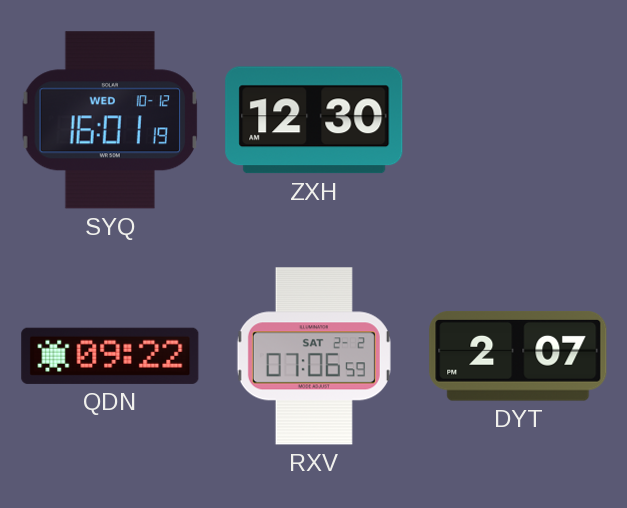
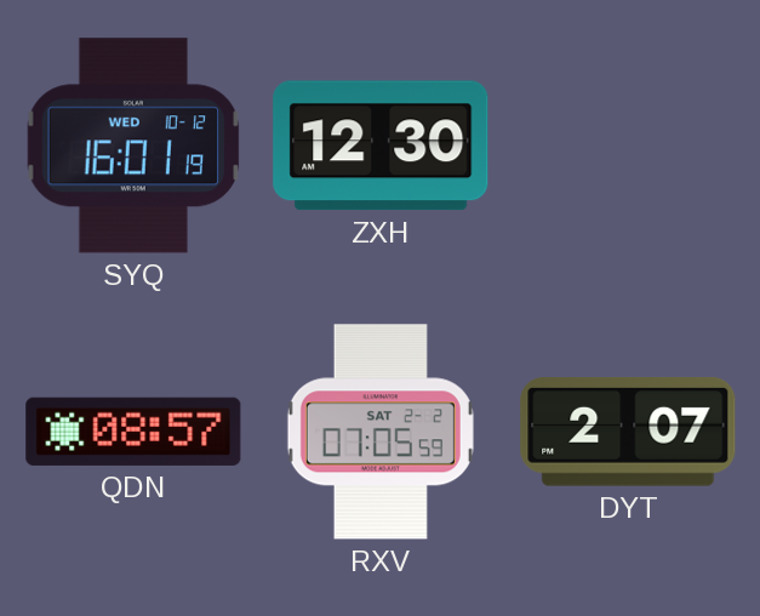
QDN: 09:22 -> 08:57
RXV: 07:06 -> 07:05
